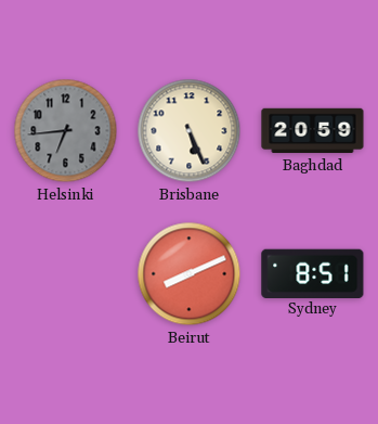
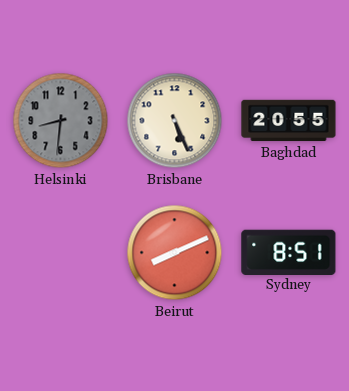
Helsinki: 6:44 -> 8:31
Baghdad: 20:59 -> 20:55
